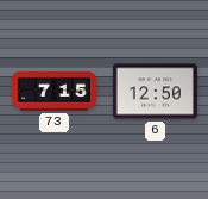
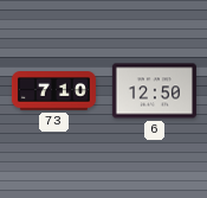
73: 7:15 -> 7:10
